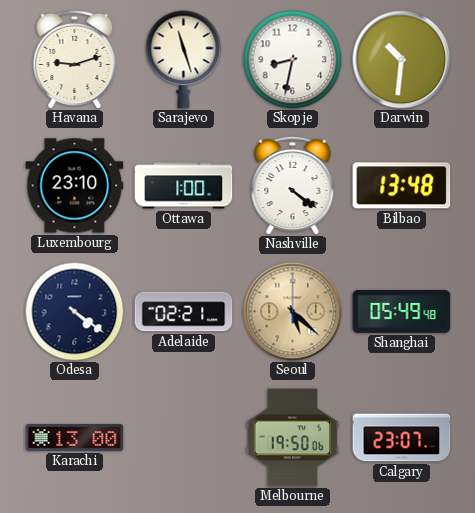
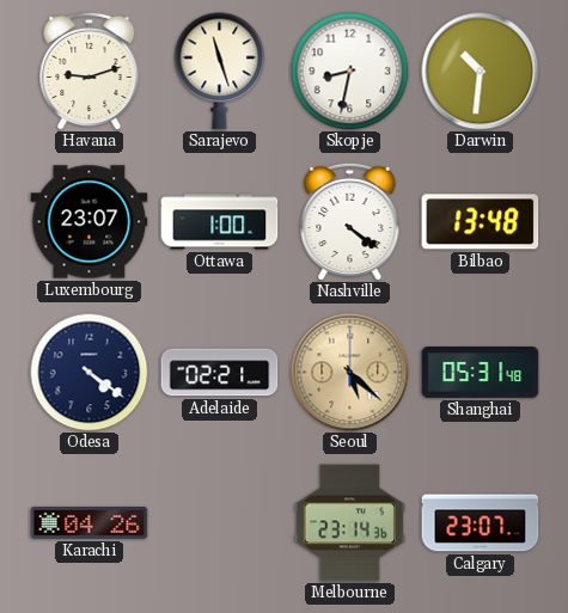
Luxembourg: 23:10 -> 23:07
Shanghai: 05:49 -> 05:31
Karachi: 13:00 -> 04:26
Melbourne: 19:50 -> 23:14
